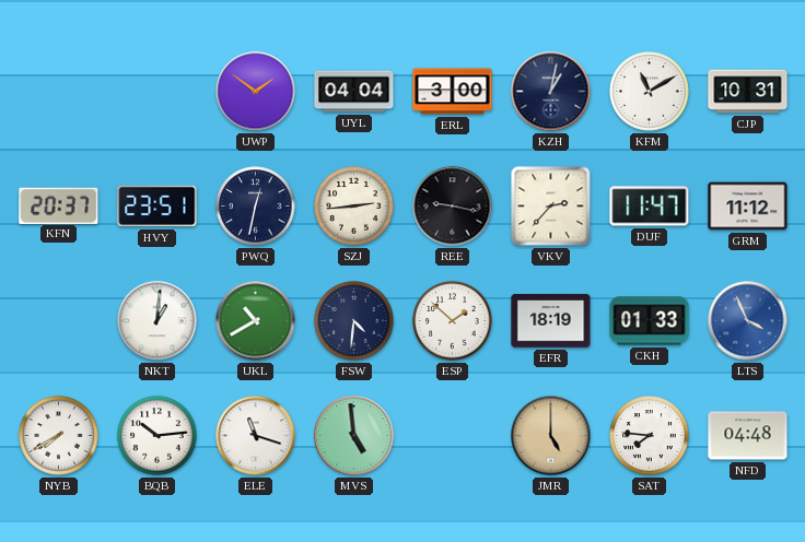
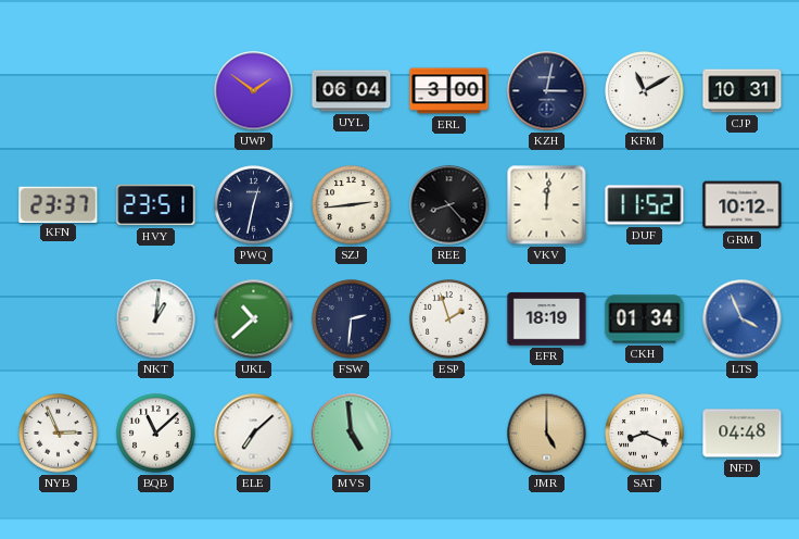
UYL: 04:04 -> 06:04
KZH: 1:02 -> 3:02
KFN: 20:37 -> 23:37
REE: 9:17 -> 8:23
VKV: 2:37 -> 12:01
DUF: 11:47 -> 11:52
GRM: 11:12 -> 10:12
UKL: 10:40 -> 10:38
FSW: 4:31 -> 2:31
ESP: 1:52 -> 1:57
CKH: 01:33 -> 01:34
NYB: 7:40 -> 2:56
BQB: 10:14 -> 11:08
ELE: 11:18 -> 7:08
SAT: 7:46 -> 8:19
